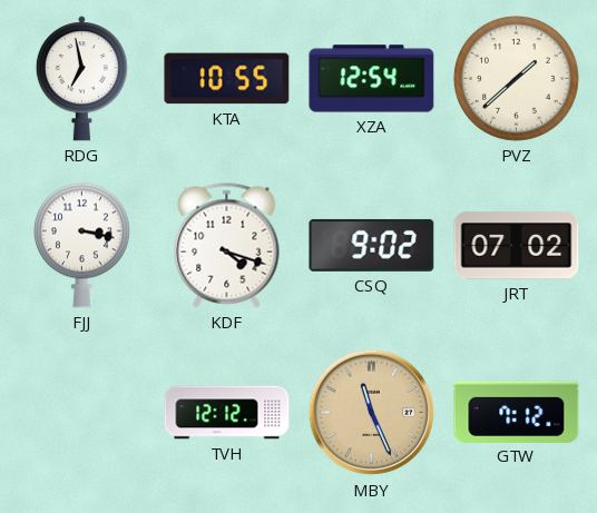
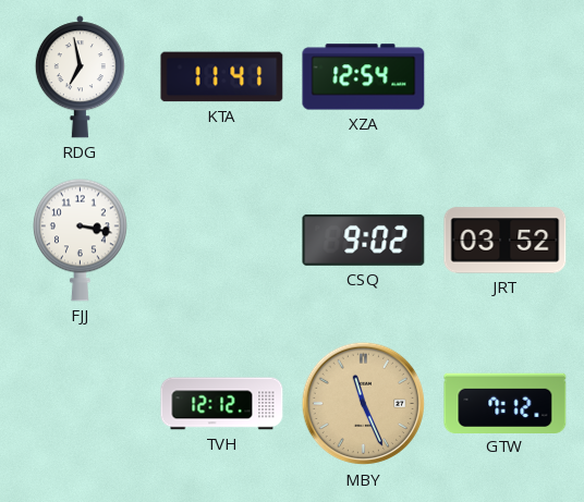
KTA: 10:55 -> 11:41
PVZ: 1:38 -> none
KDF: 4:18 -> none
JRT: 07:02 -> 03:52
